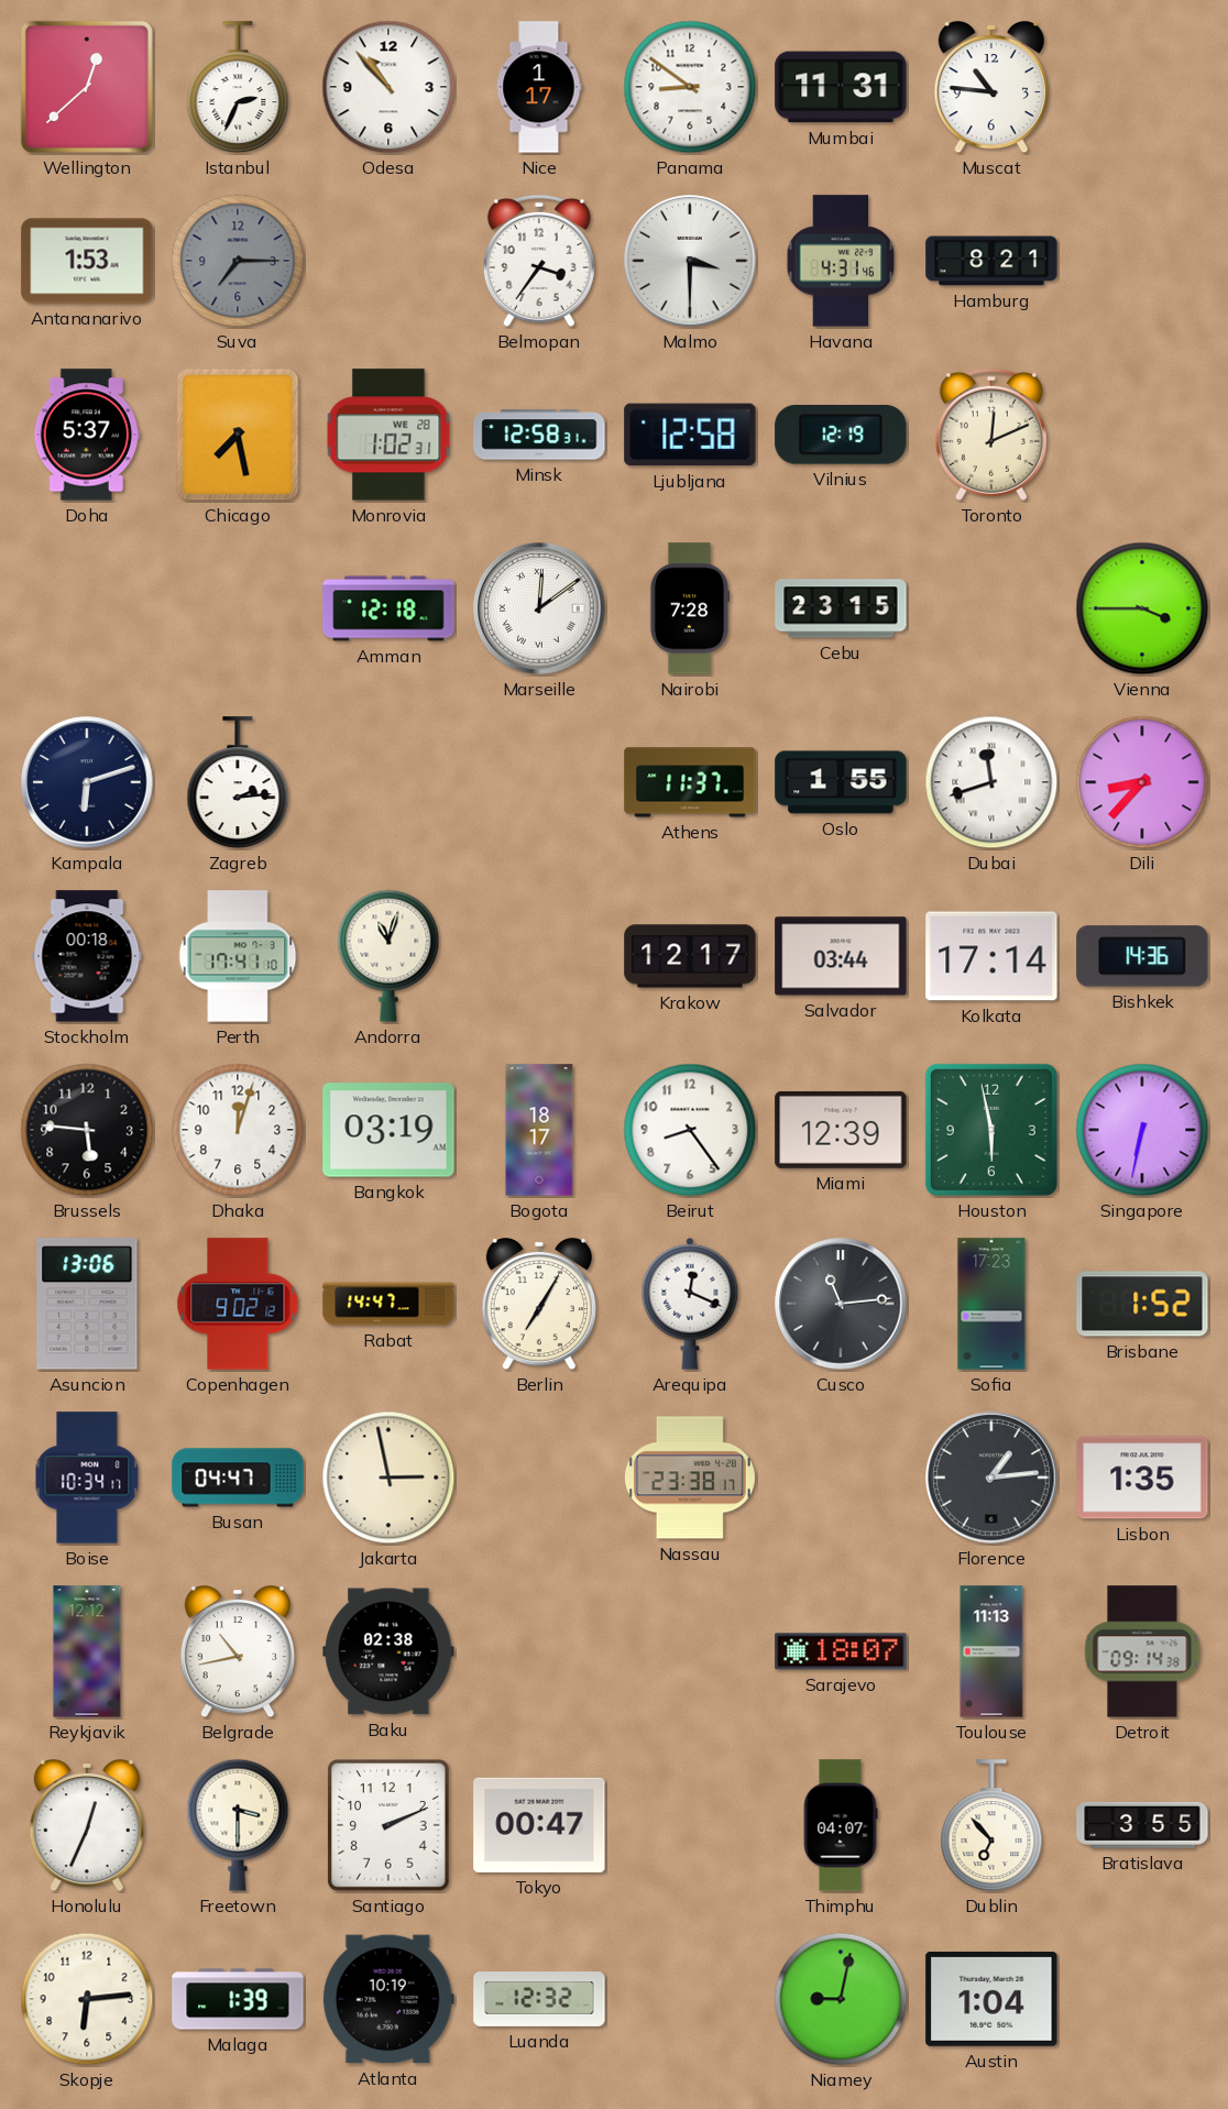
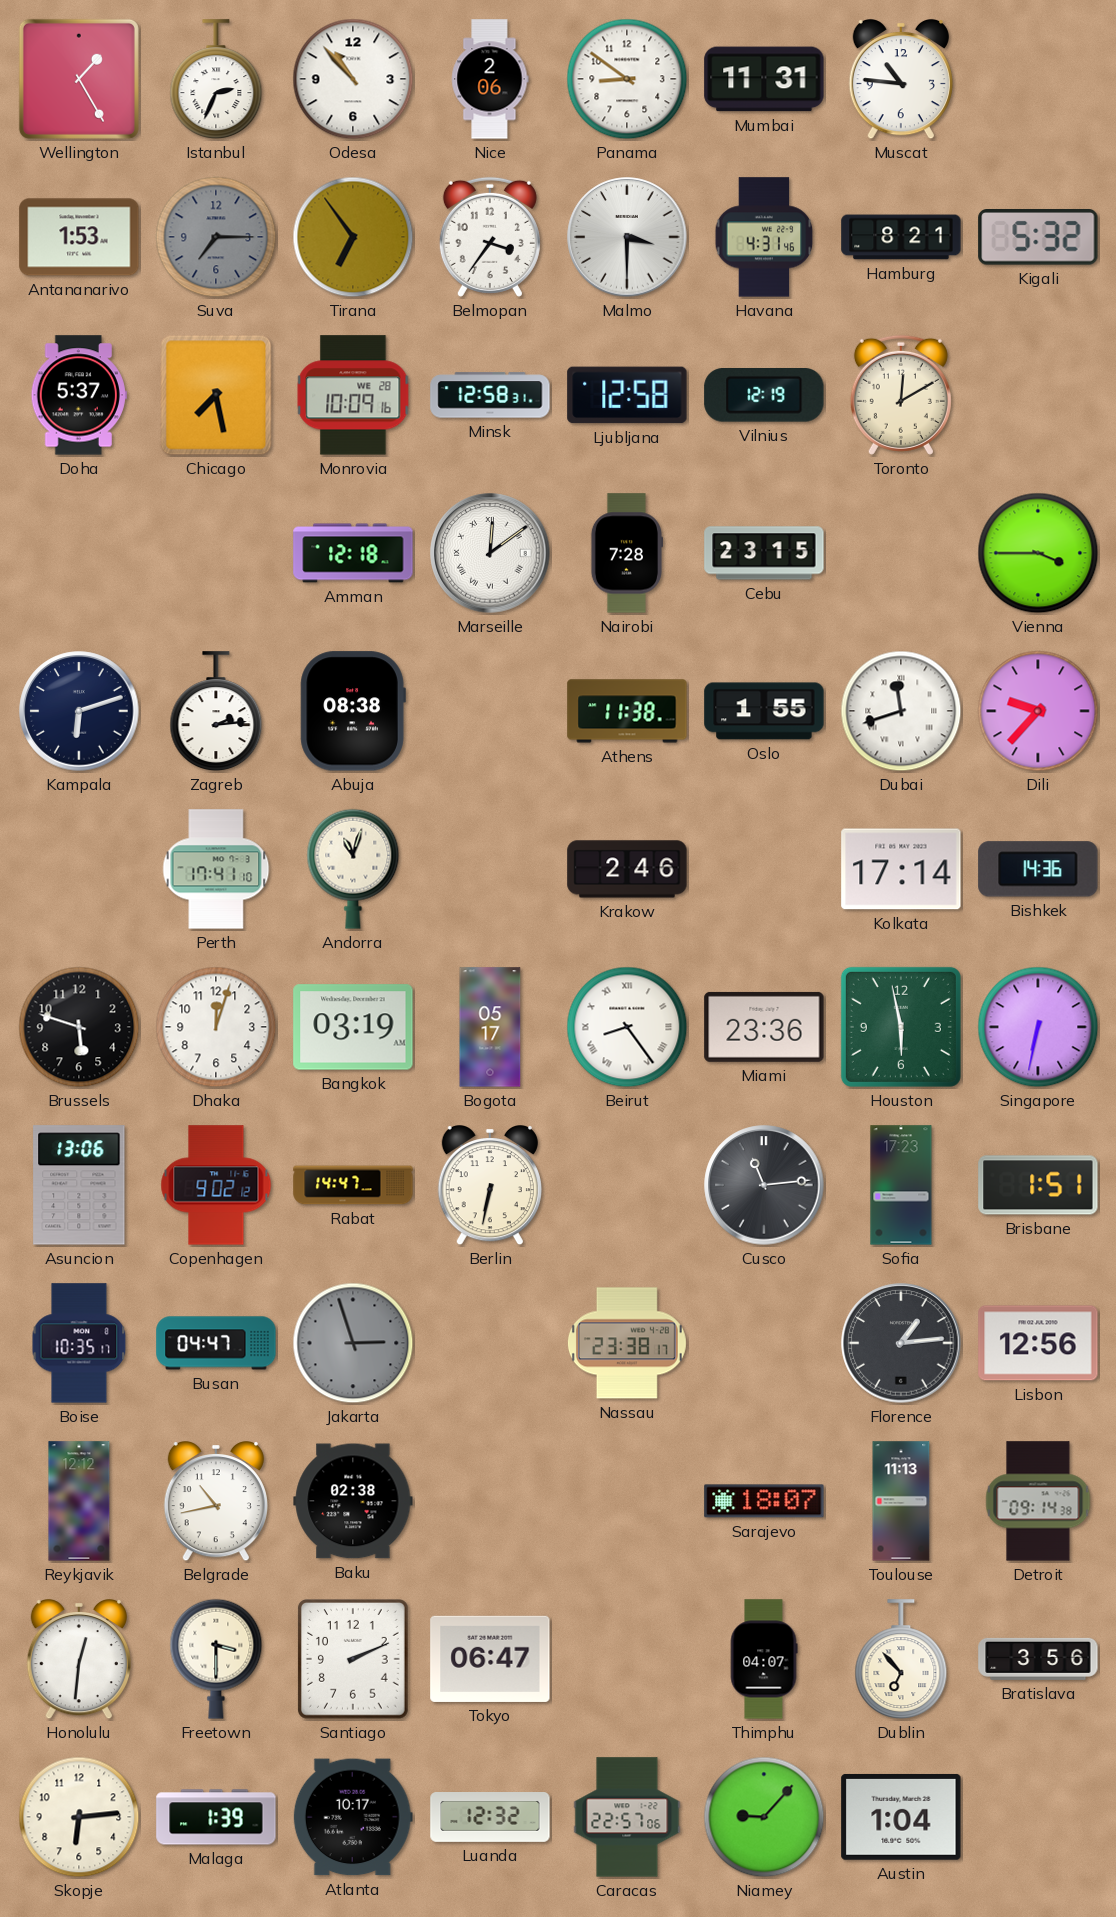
Wellington: 12:38 -> 1:25
Nice: 1:17 -> 2:06
Tirana: none -> 6:54
Kigali: none -> 5:32
Monrovia: 1:02 -> 10:09
Toronto: 12:11 -> 12:10
Abuja: none -> 08:38
Athens: 11:37 -> 11:38
Dili: 8:37 -> 9:37
Stockholm: 00:18 -> none
Krakow: 12:17 -> 2:46
Salvador: 03:44 -> none
Brussels: 5:46 -> 5:48
Bogota: 18:17 -> 05:17
Beirut numerals: Arabic -> Roman
Miami: 12:39 -> 23:36
Berlin: 7:05 -> 6:32
Arequipa: 12:19 -> none
Brisbane: 1:52 -> 1:51
Boise: 10:34 -> 10:35
Jakarta: 2:58 -> 2:57
Jakarta dial: cream -> grey
Lisbon: 1:35 -> 12:56
Honolulu: 12:34 -> 12:31
Tokyo: 00:47 -> 06:47
Bratislava: 3:55 -> 3:56
Atlanta: 10:19 -> 10:17
Caracas: none -> 22:57
Niamey: 9:02 -> 9:07
